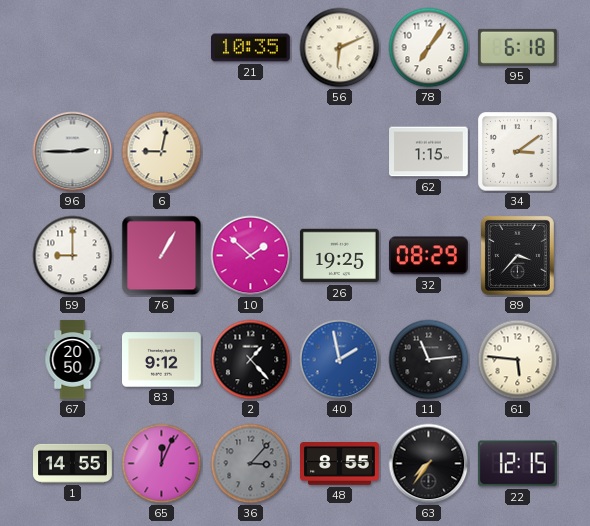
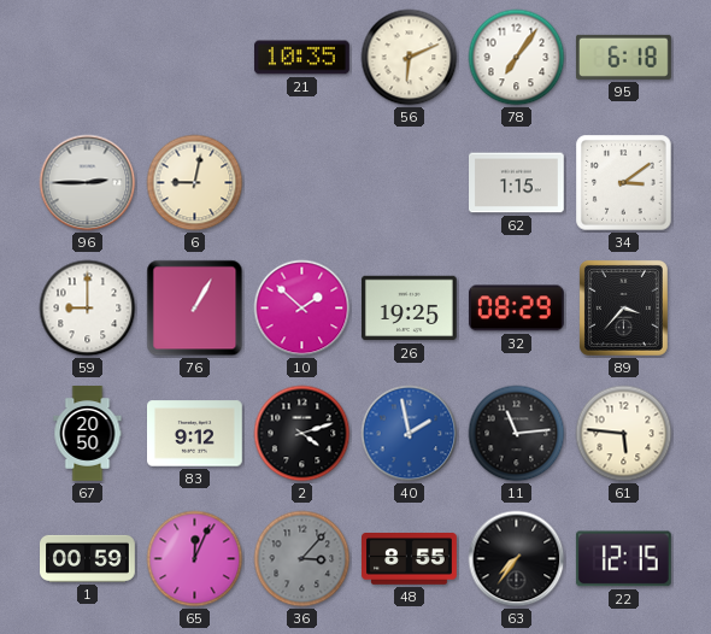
2: 1:23 -> 4:12
1: 14:55 -> 00:59
